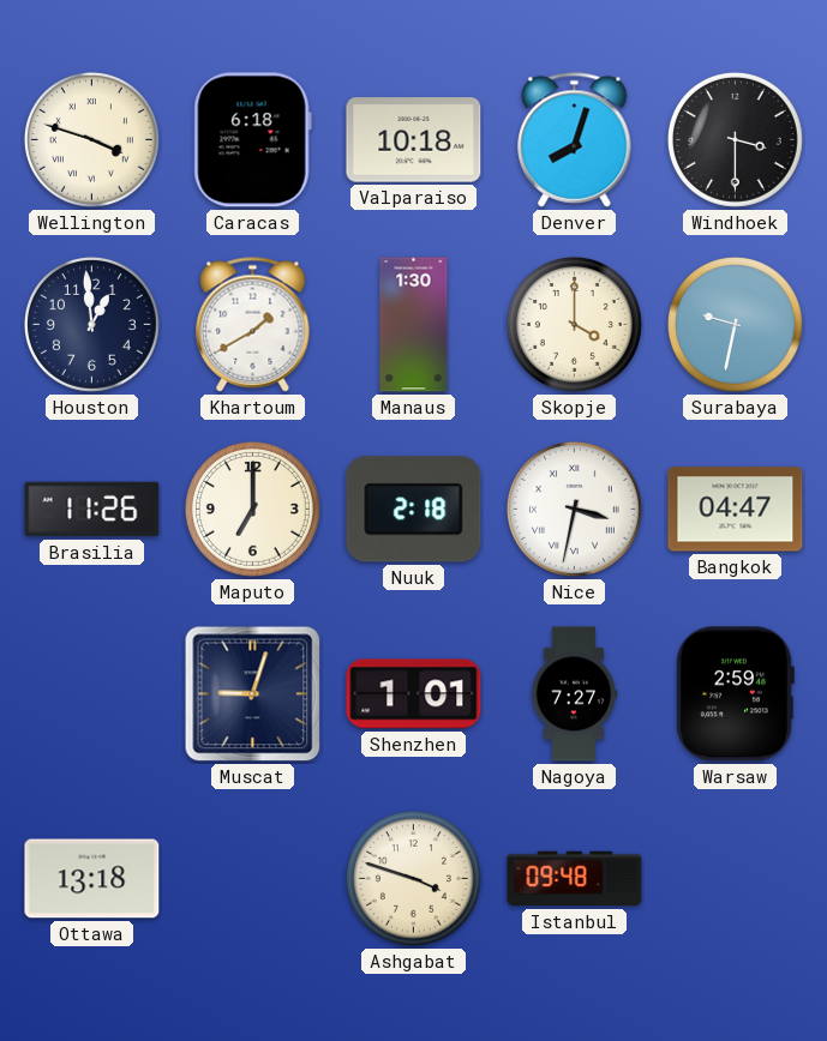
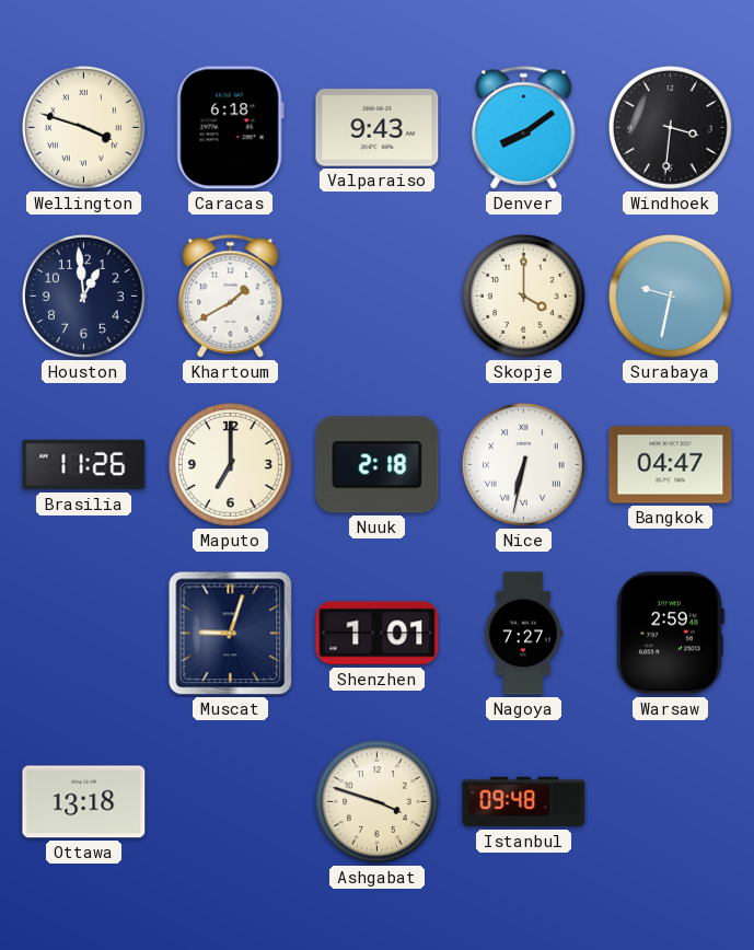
Valparaiso: 10:18 -> 9:43
Denver: 8:03 -> 8:09
Windhoek: 3:30 -> 3:31
Manaus: 1:30 -> none
Nice: 3:32 -> 6:32
